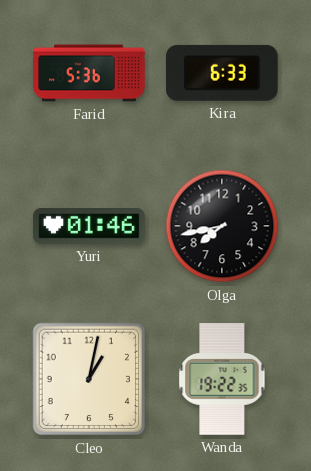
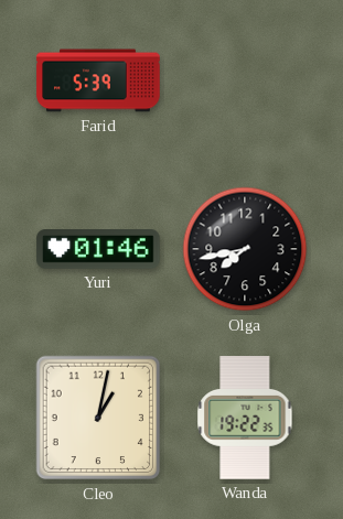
Farid: 5:36 -> 5:39
Kira: 6:33 -> none
